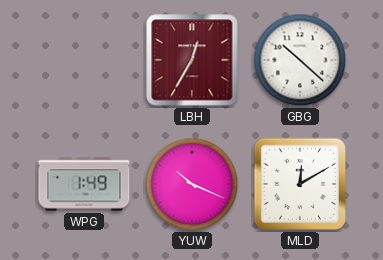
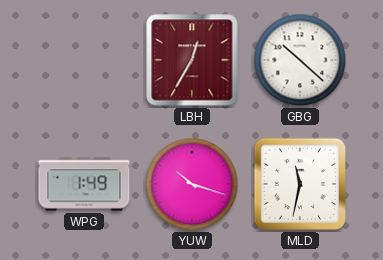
YUW: 10:19 -> 10:18
MLD: 12:10 -> 11:32
